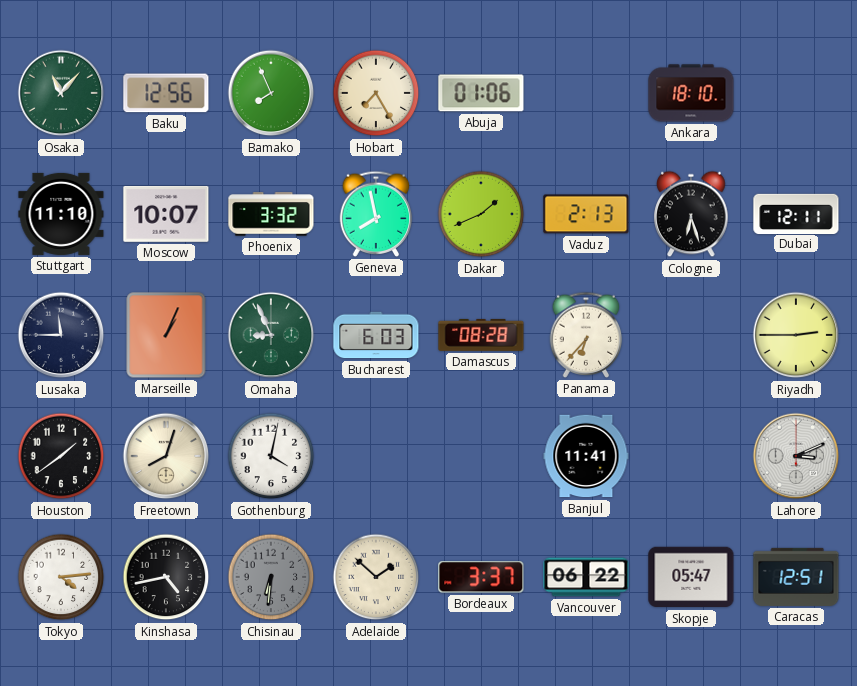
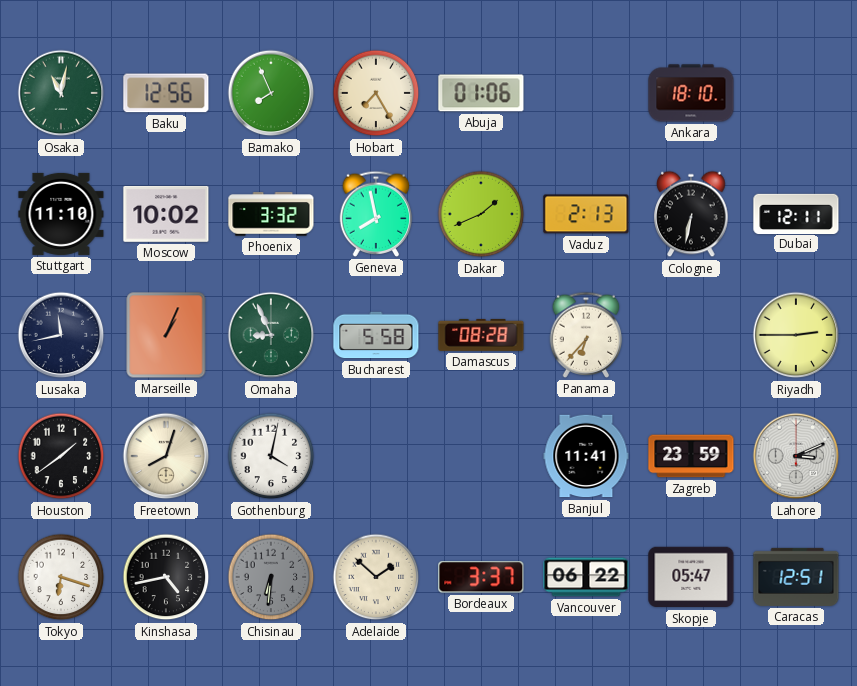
Osaka: 11:07 -> 11:02
Moscow: 10:07 -> 10:02
Cologne: 6:27 -> 6:32
Lusaka: 11:45 -> 11:43
Bucharest: 6:03 -> 5:58
Zagreb: none -> 23:59
Tokyo: 4:14 -> 6:18
